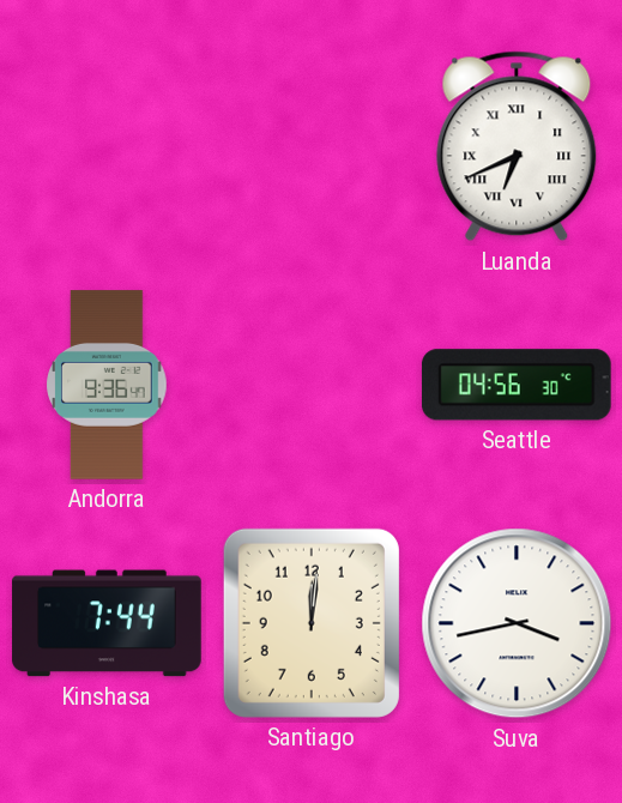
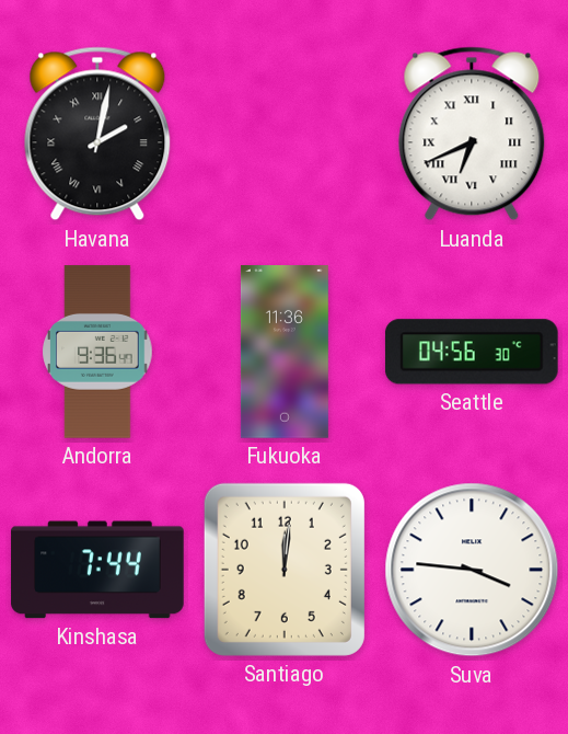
Havana: none -> 2:02
Fukuoka: none -> 11:36
Suva: 3:43 -> 3:46
